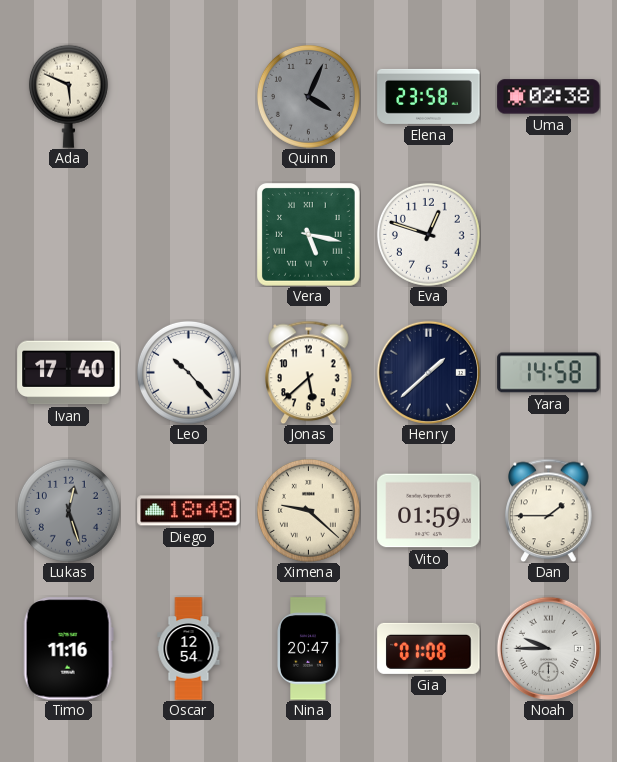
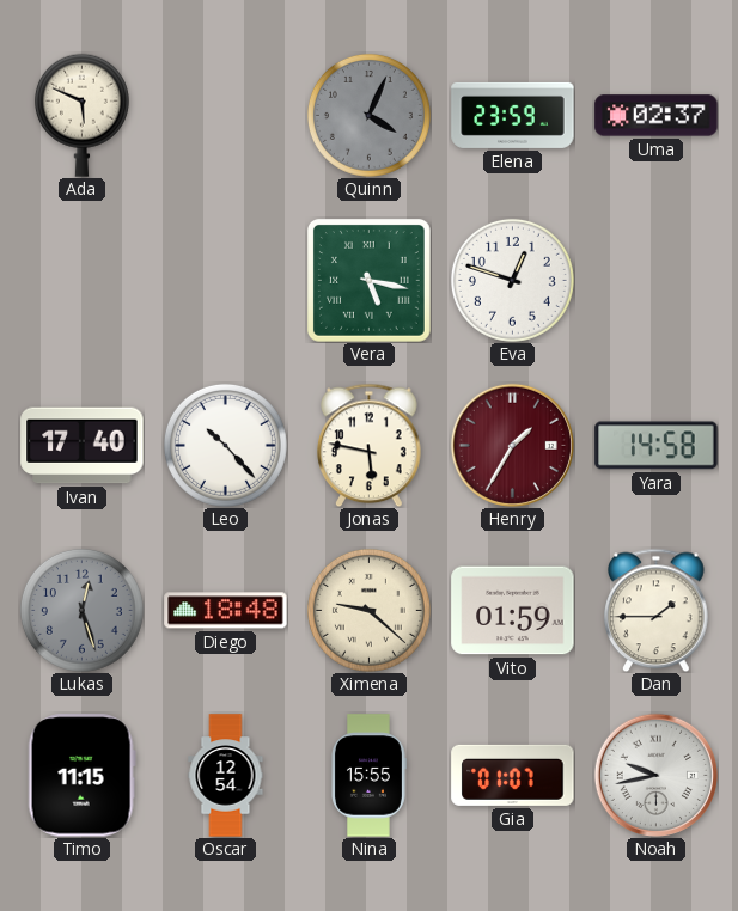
Elena: 23:58 -> 23:59
Uma: 02:38 -> 02:37
Jonas: 5:38 -> 5:47
Henry: 1:38 -> 1:35
Henry dial: navy -> burgundy
Timo: 11:16 -> 11:15
Nina: 20:47 -> 15:55
Gia: 01:08 -> 01:07
Noah: 9:45 -> 9:43
